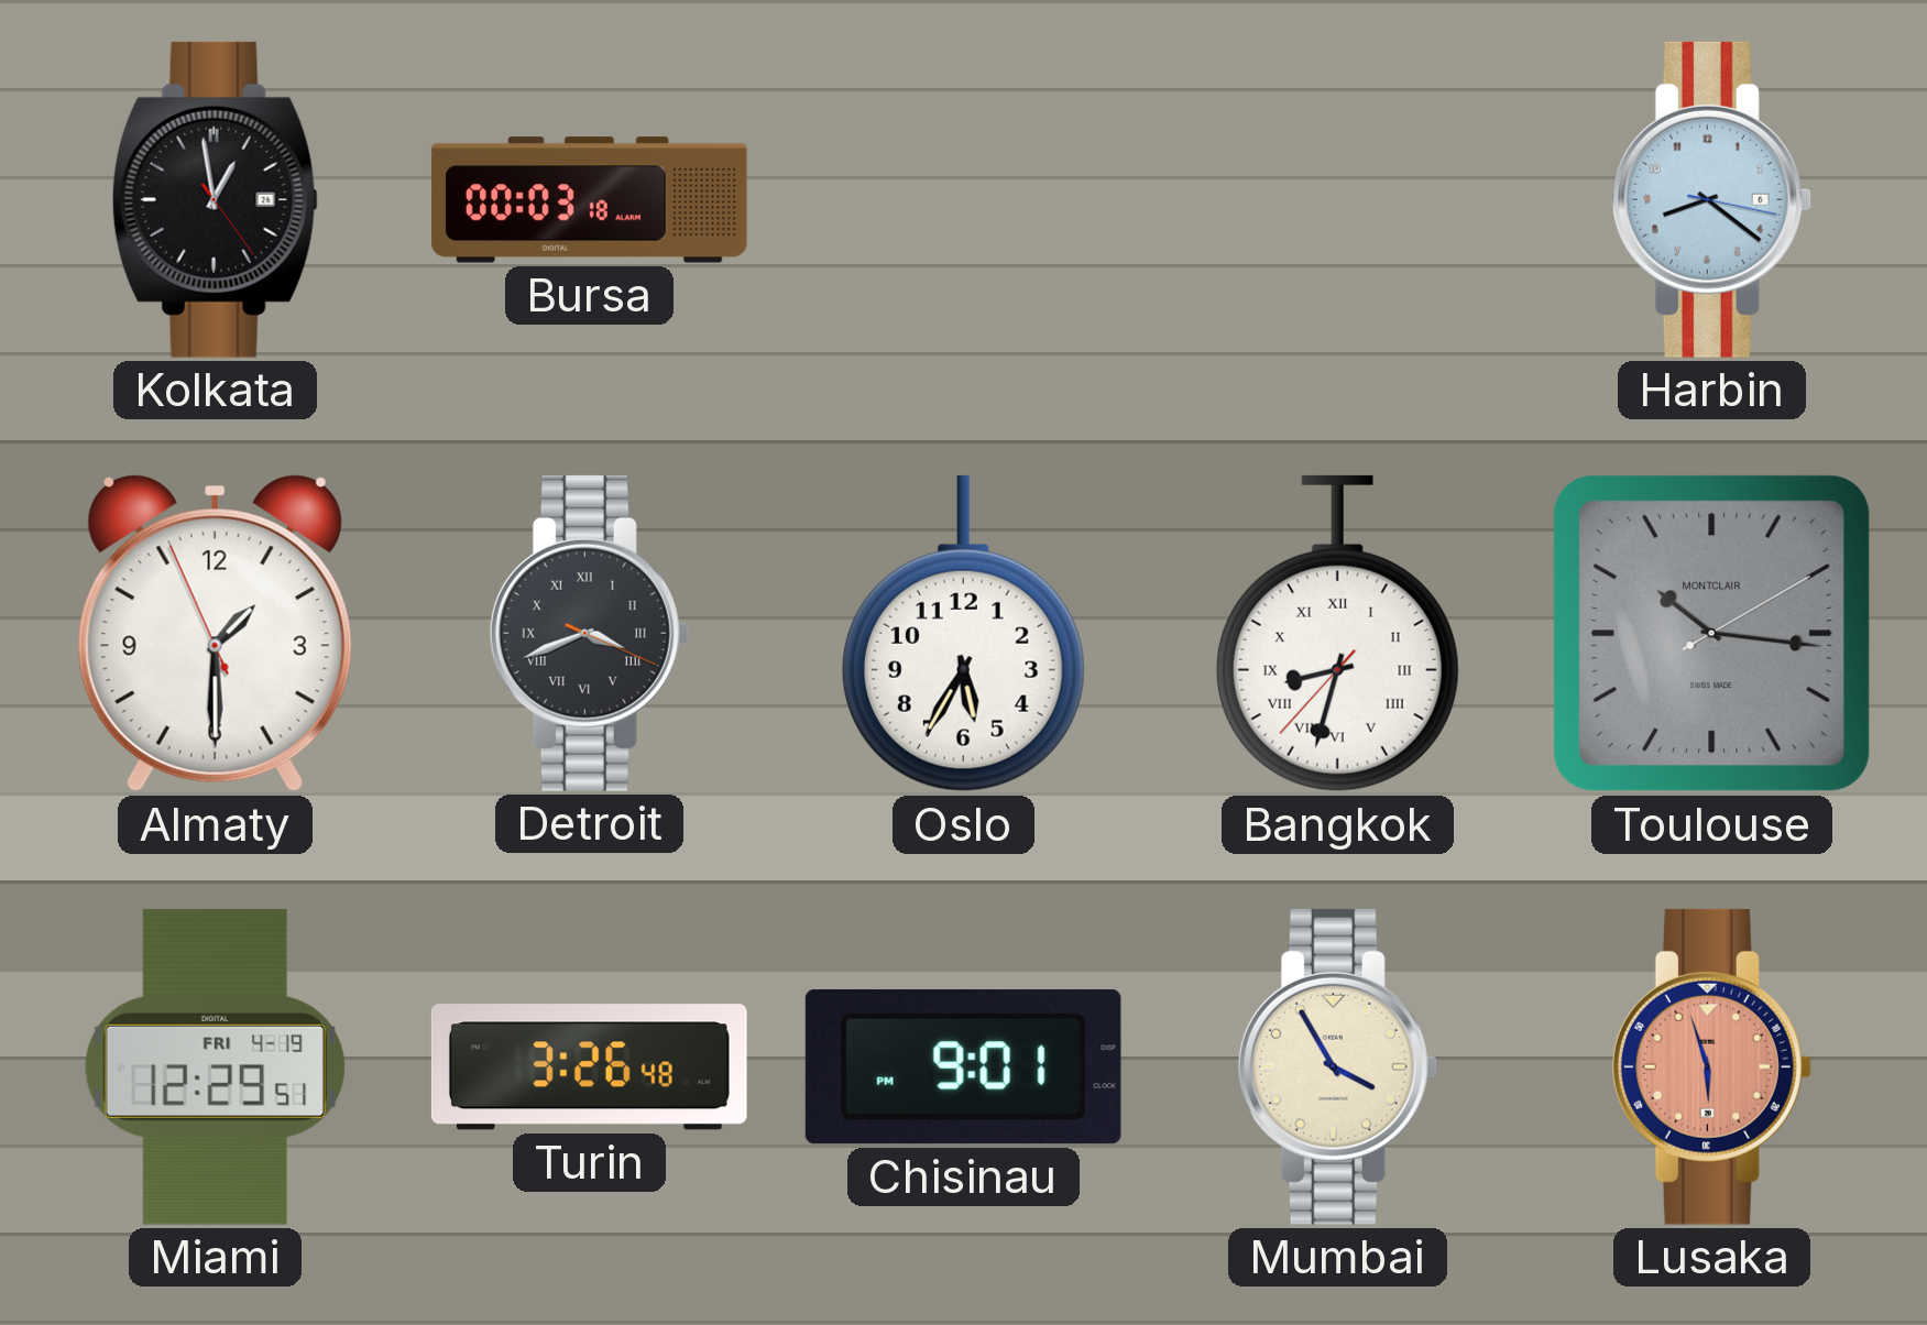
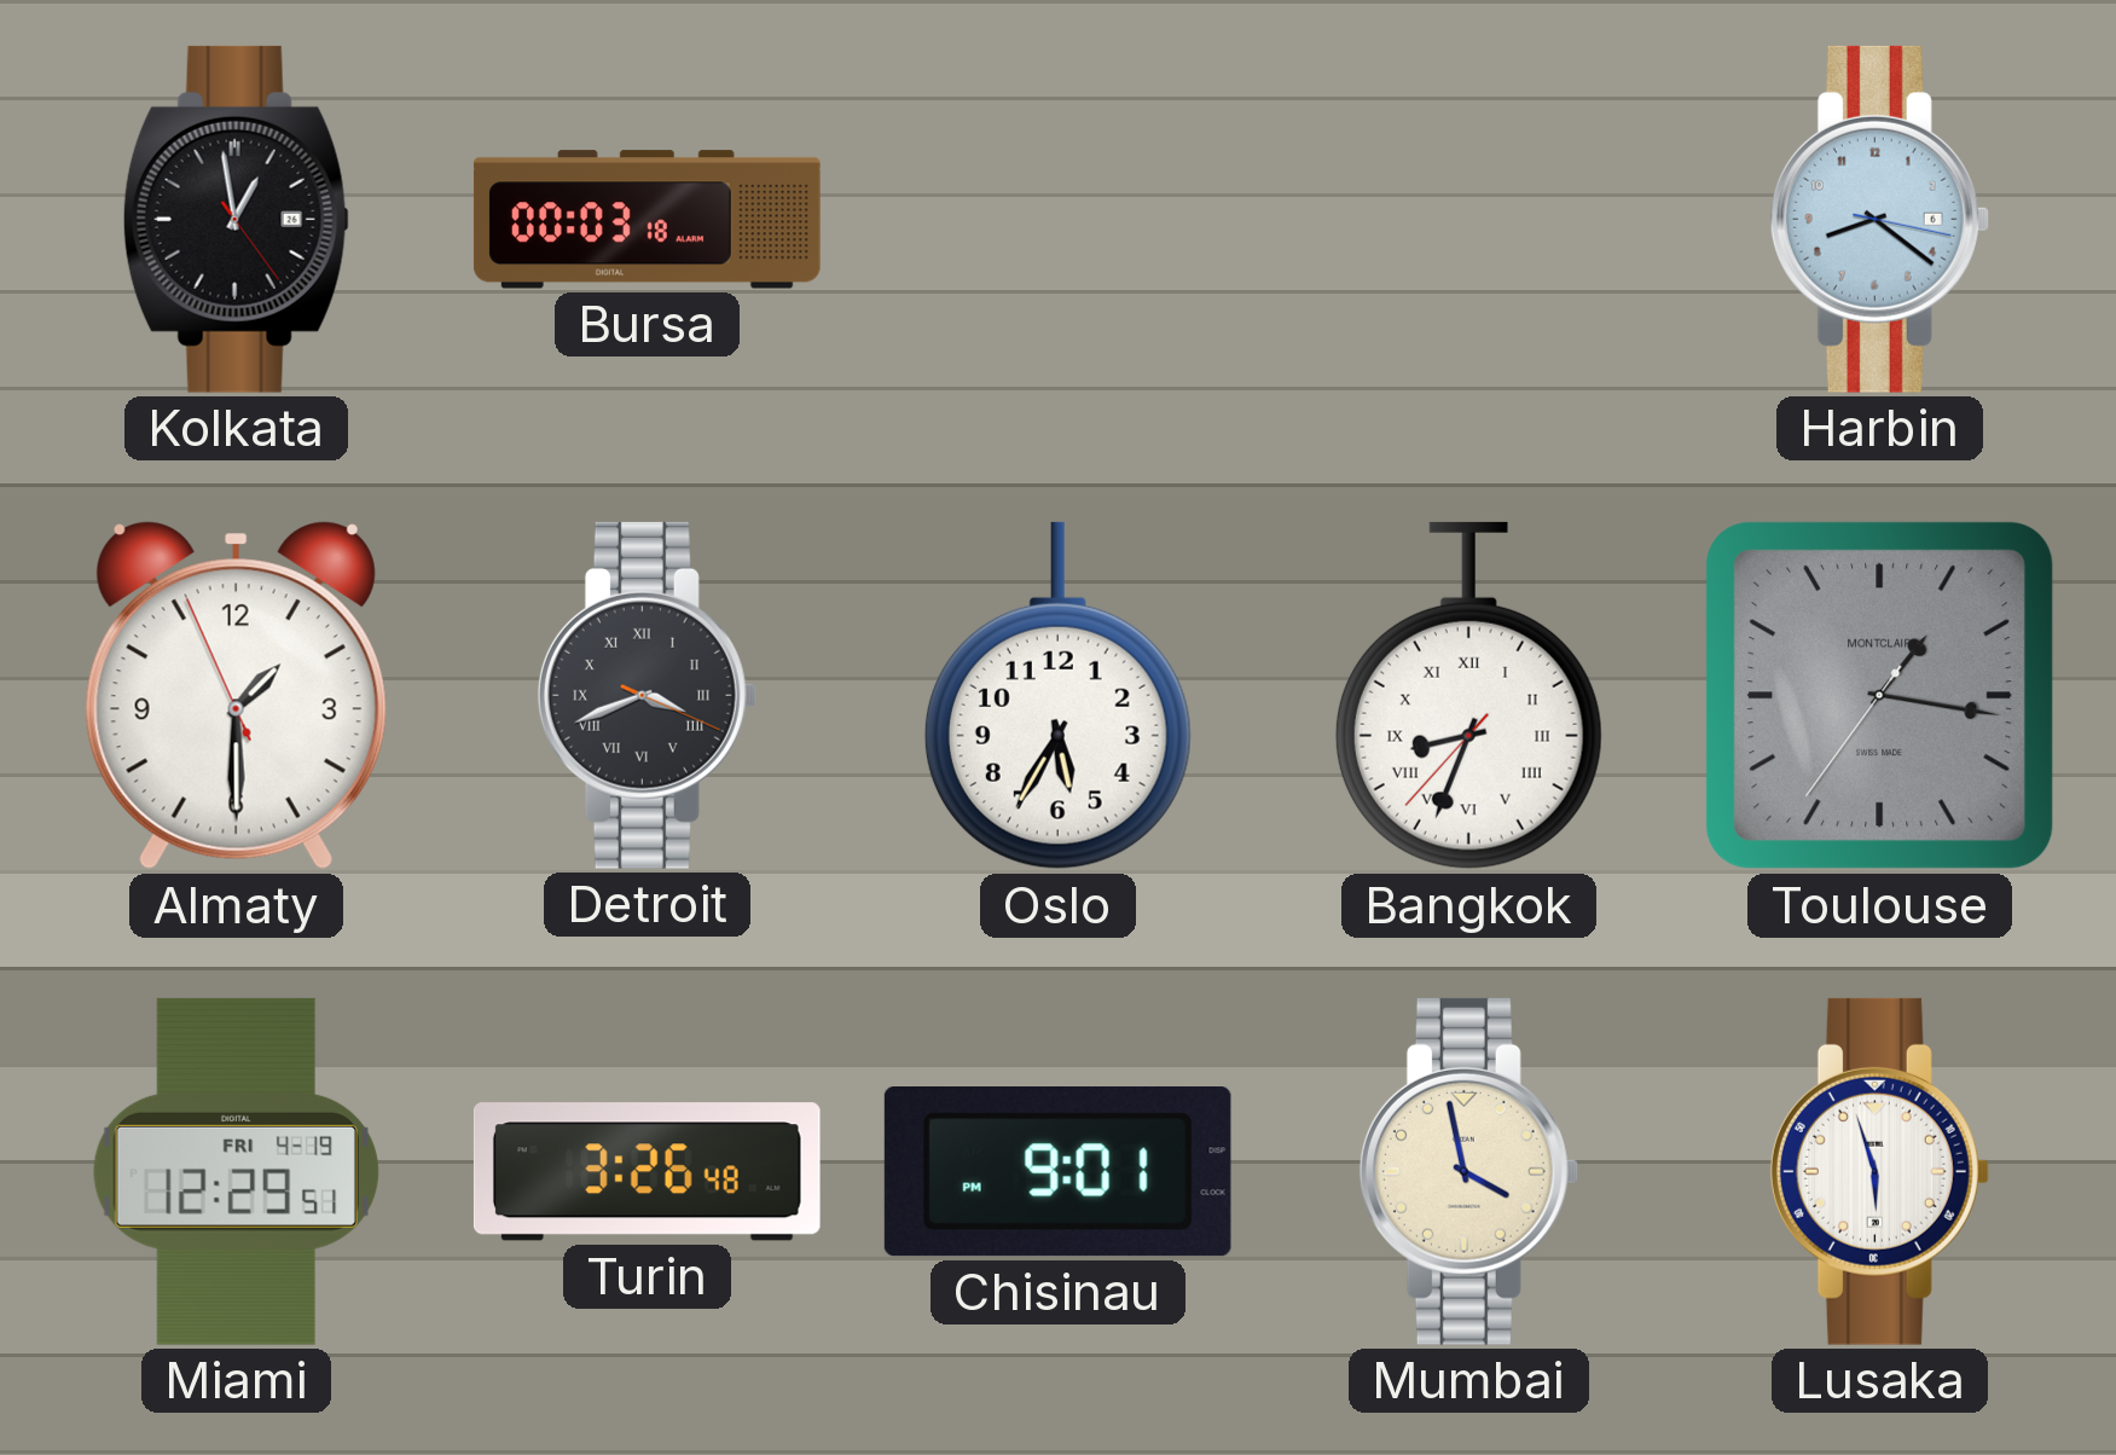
Bangkok: 8:32 -> 8:33
Toulouse: 10:16 -> 1:16
Mumbai: 3:55 -> 3:58
Lusaka dial: salmon -> white
